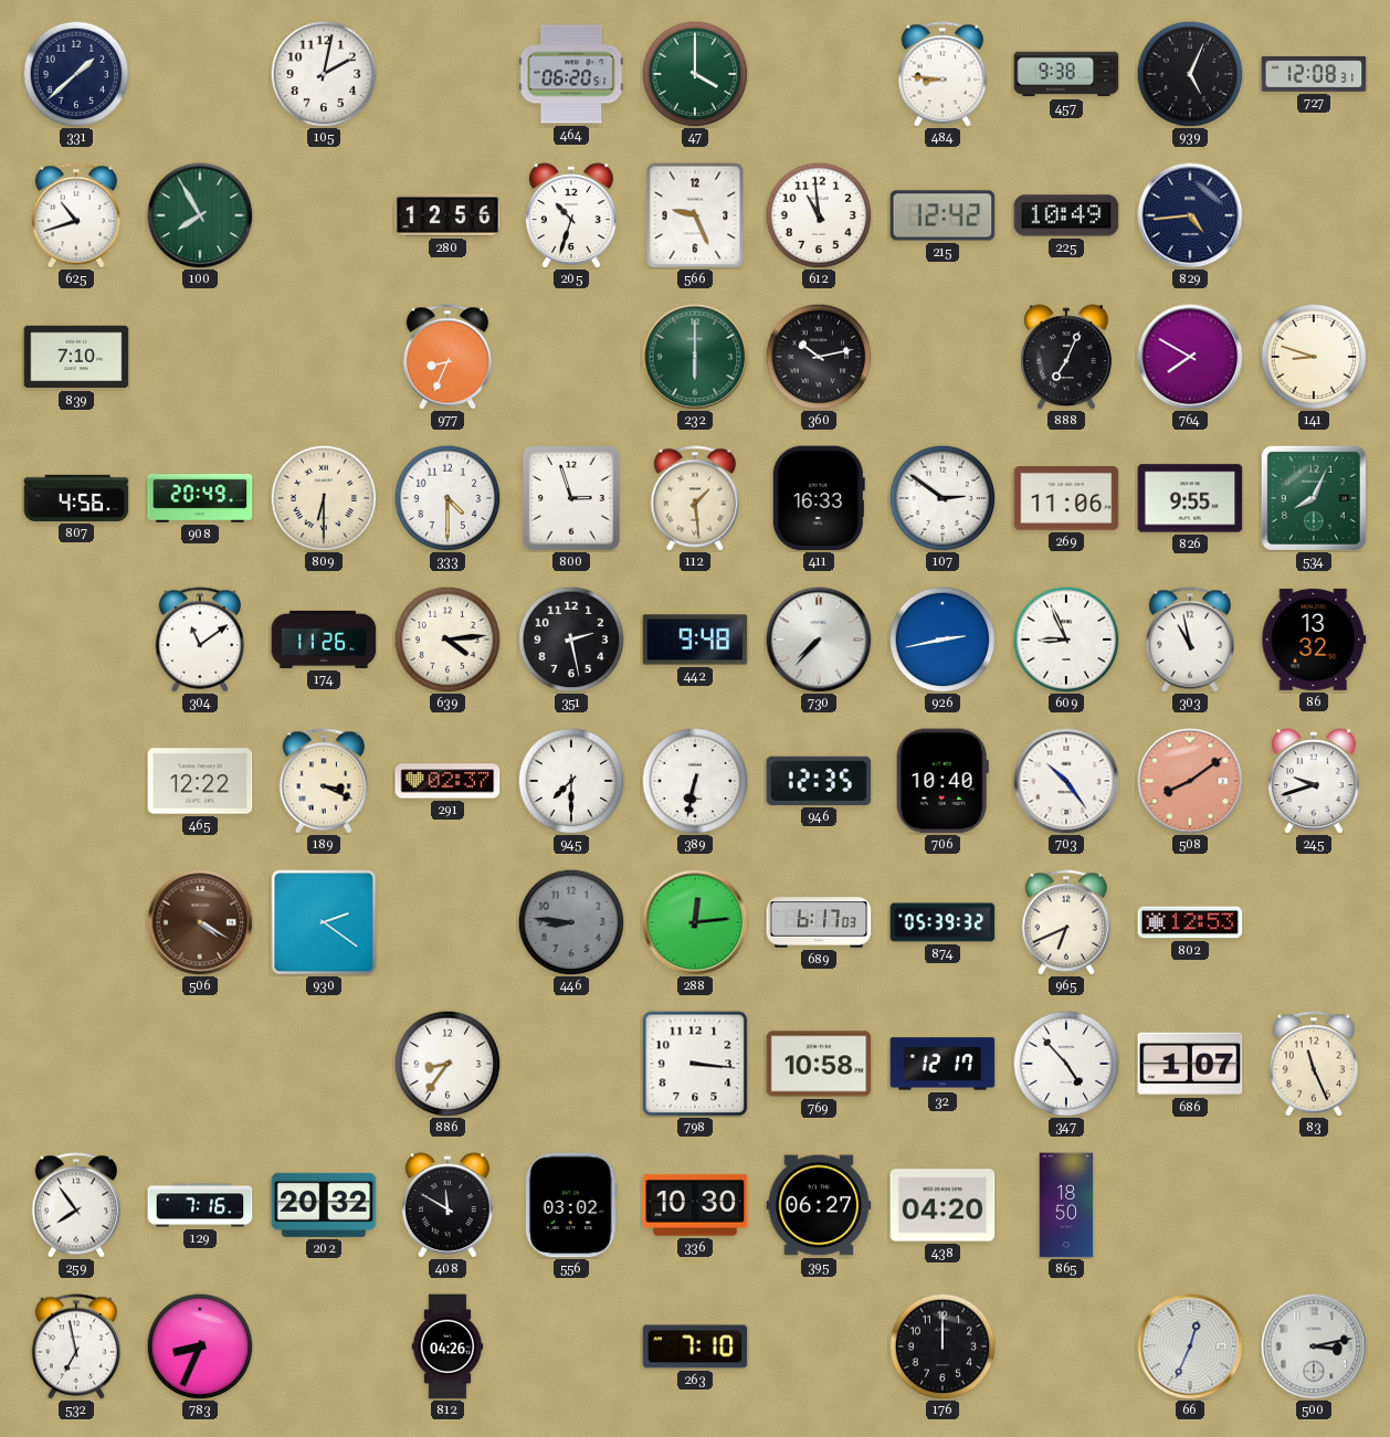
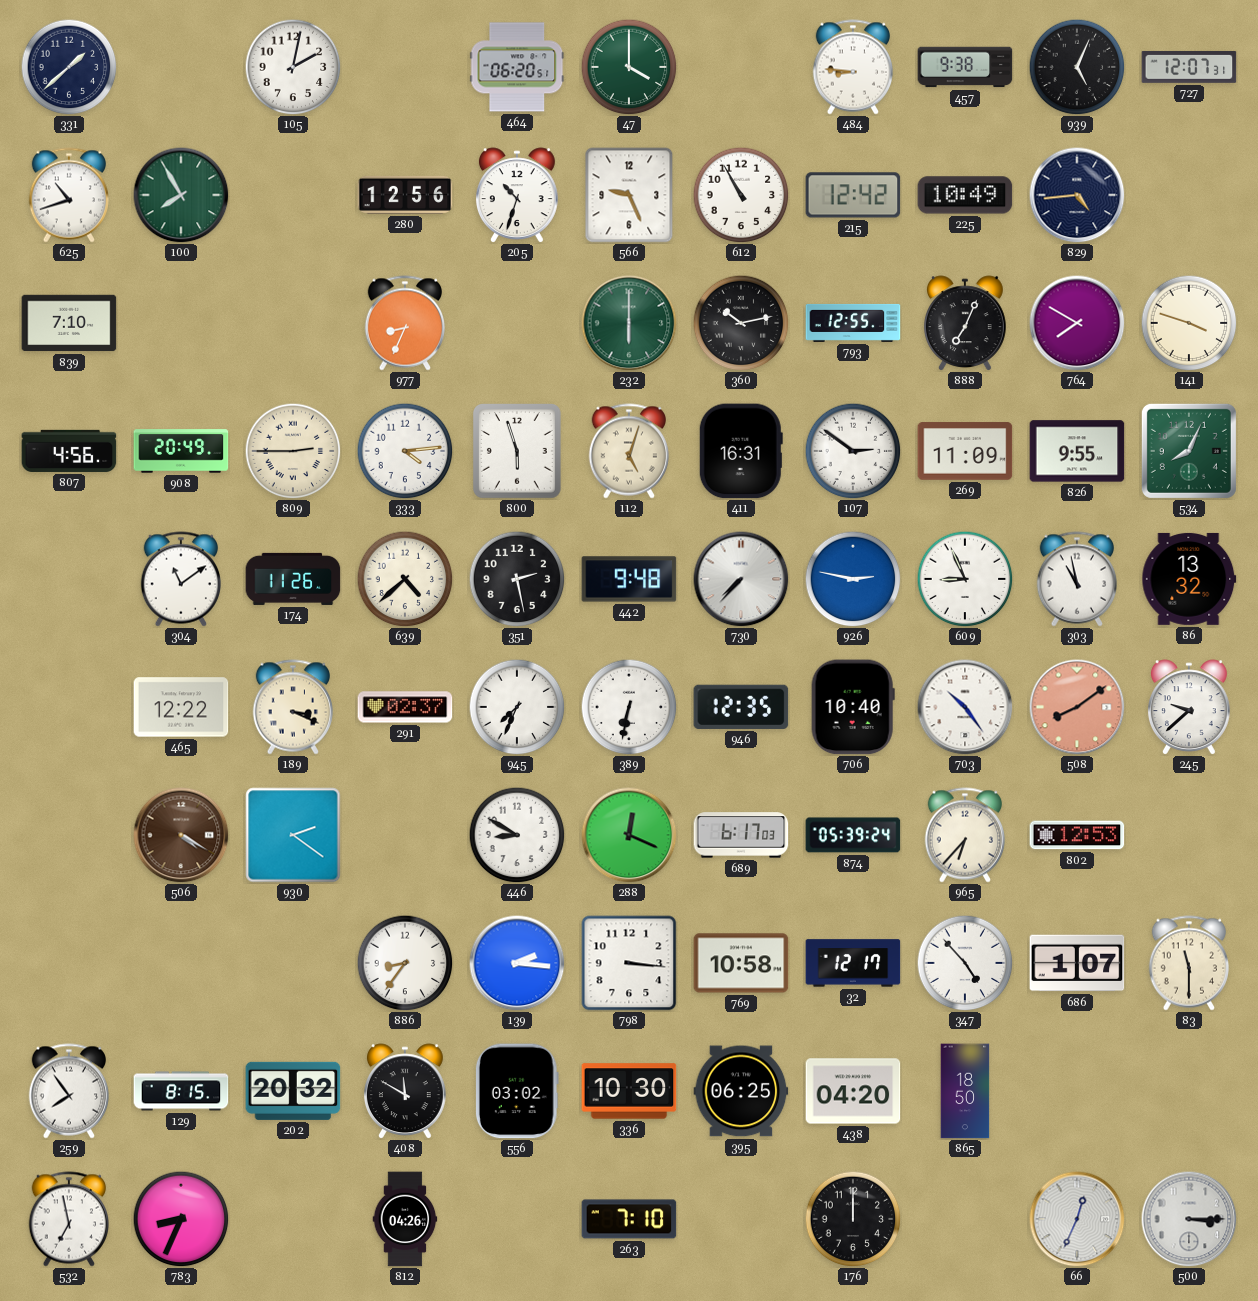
727: 12:08 -> 12:07
612: 10:59 -> 10:55
793: none -> 12:55
141: 8:48 -> 3:48
809: 6:30 -> 2:45
333: 4:30 -> 4:14
800: 2:57 -> 5:57
112: 1:29 -> 5:03
411: 16:33 -> 16:31
269: 11:06 -> 11:09
639: 4:14 -> 4:38
926: 2:43 -> 2:47
945: 7:30 -> 7:34
245: 9:42 -> 9:38
446: 8:46 -> 8:50
446 dial: grey -> white
288: 12:14 -> 12:19
874: 05:39:32 -> 05:39:24
965: 6:41 -> 6:37
139: none -> 2:16
83: 11:26 -> 11:30
129: 7:16 -> 8:15
395: 06:27 -> 06:25
500: 3:13 -> 3:15
